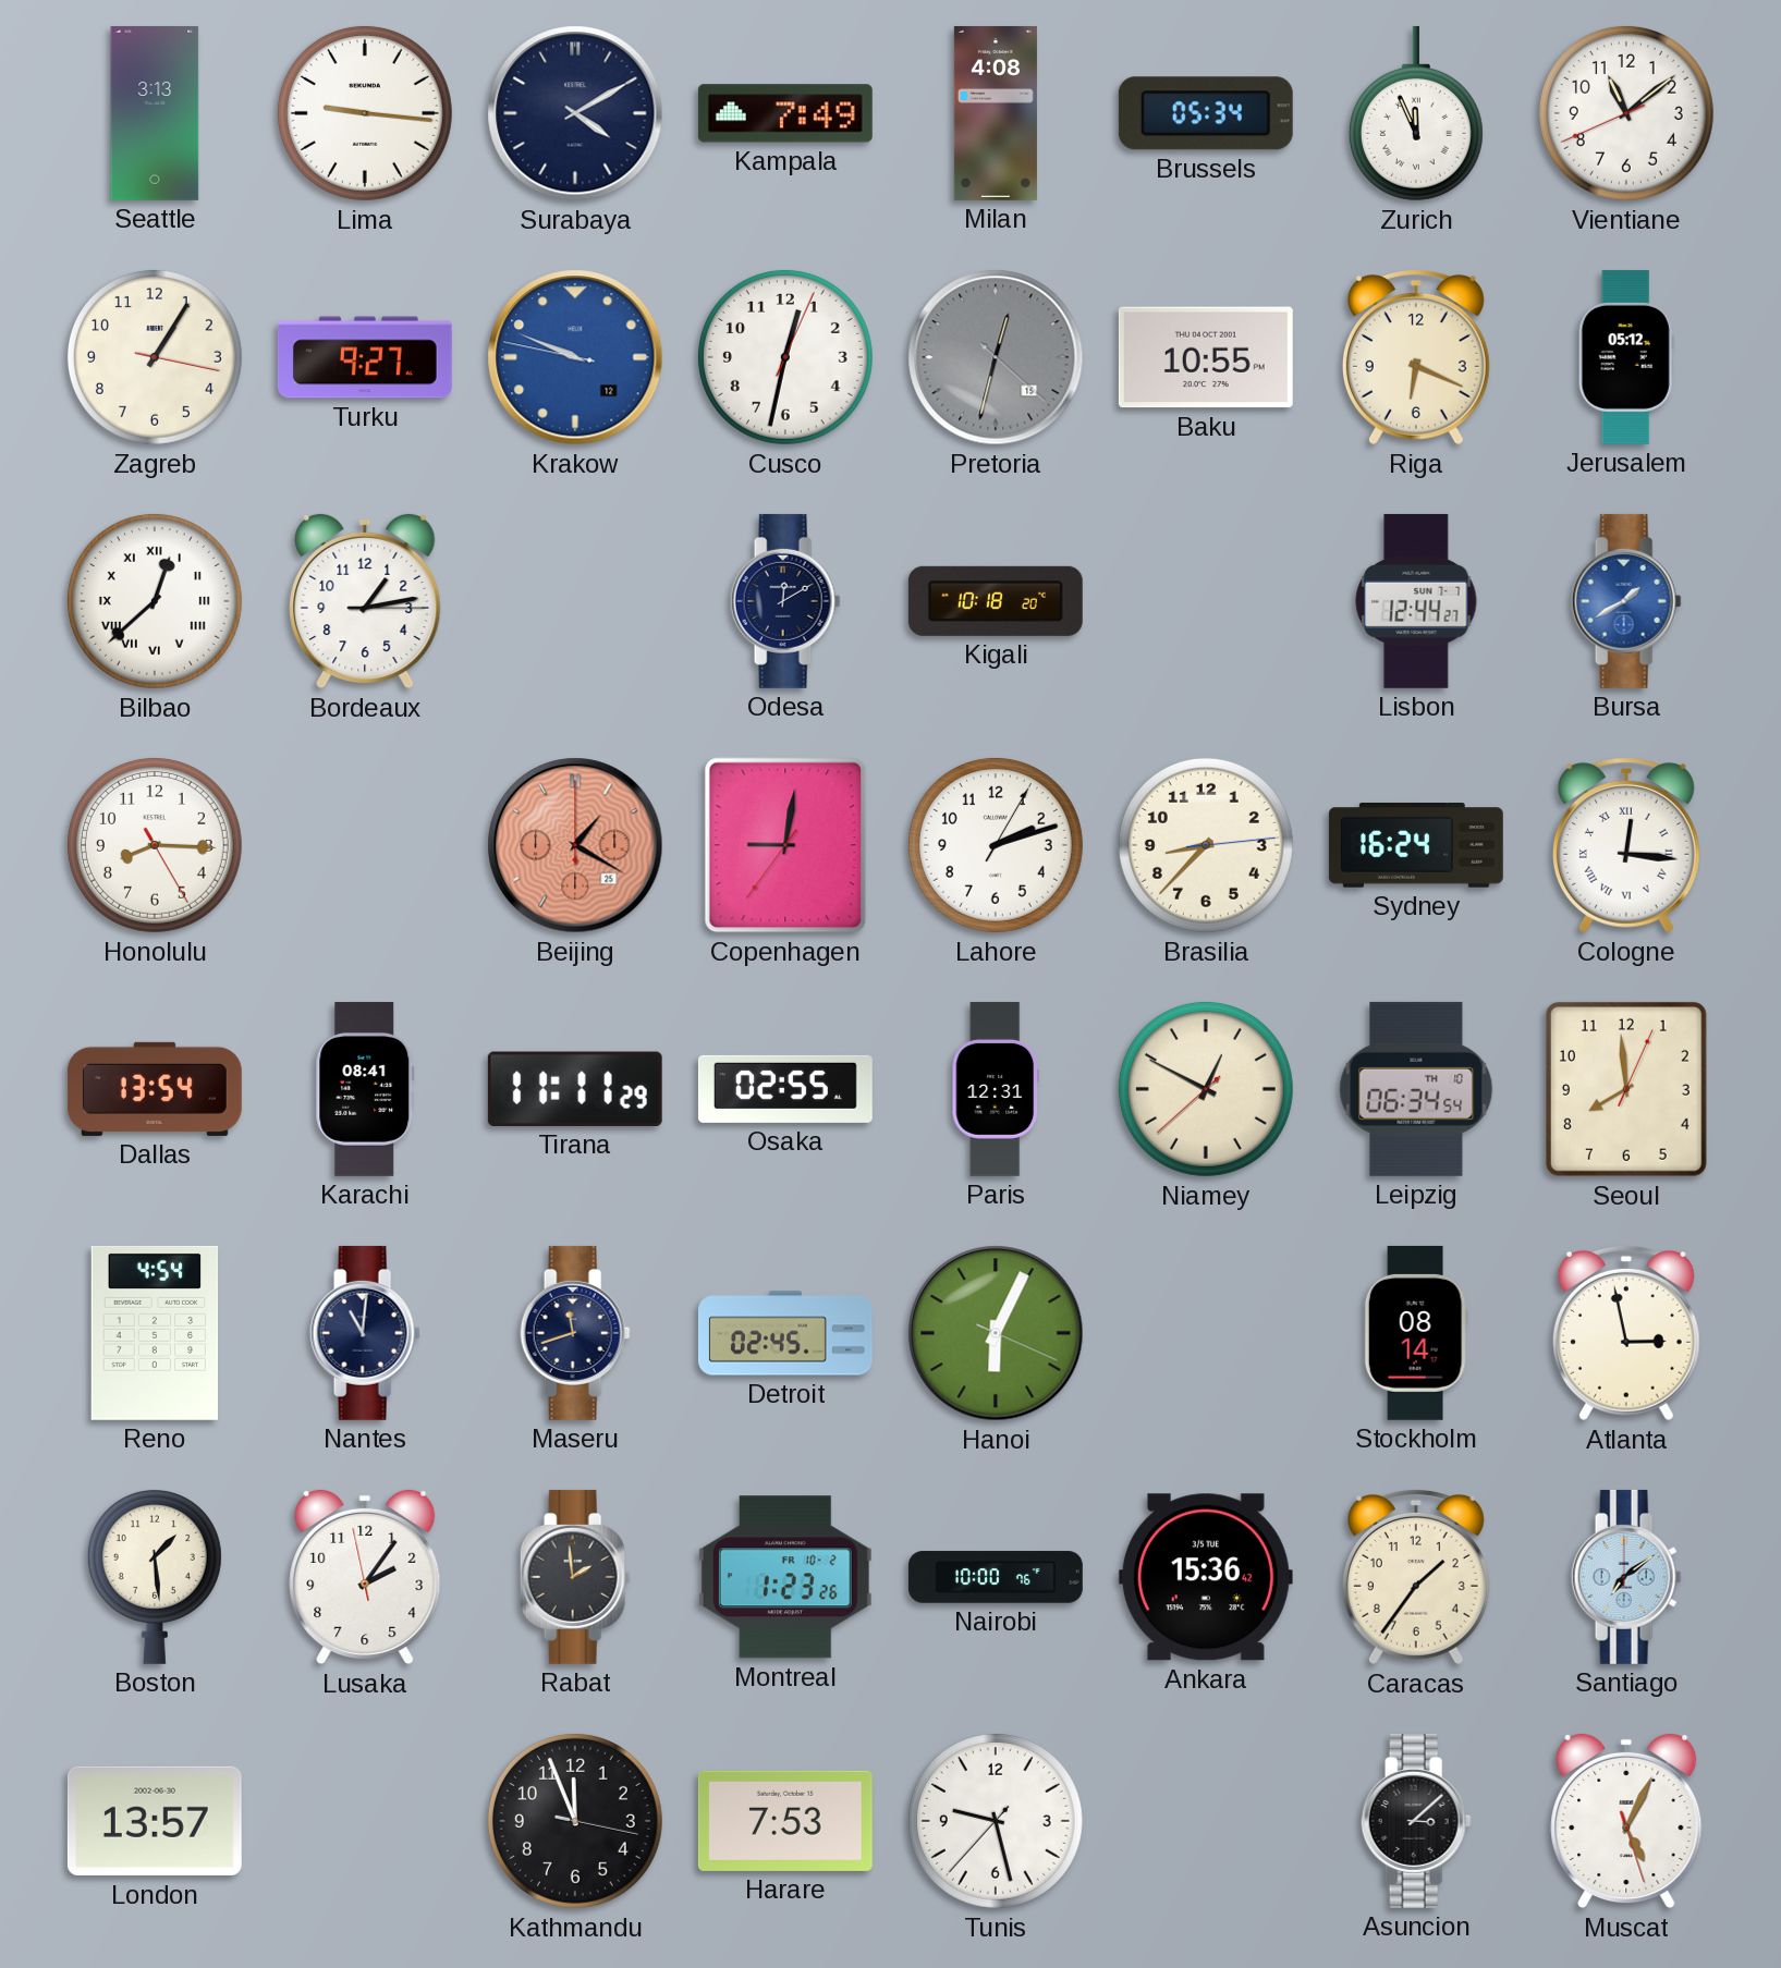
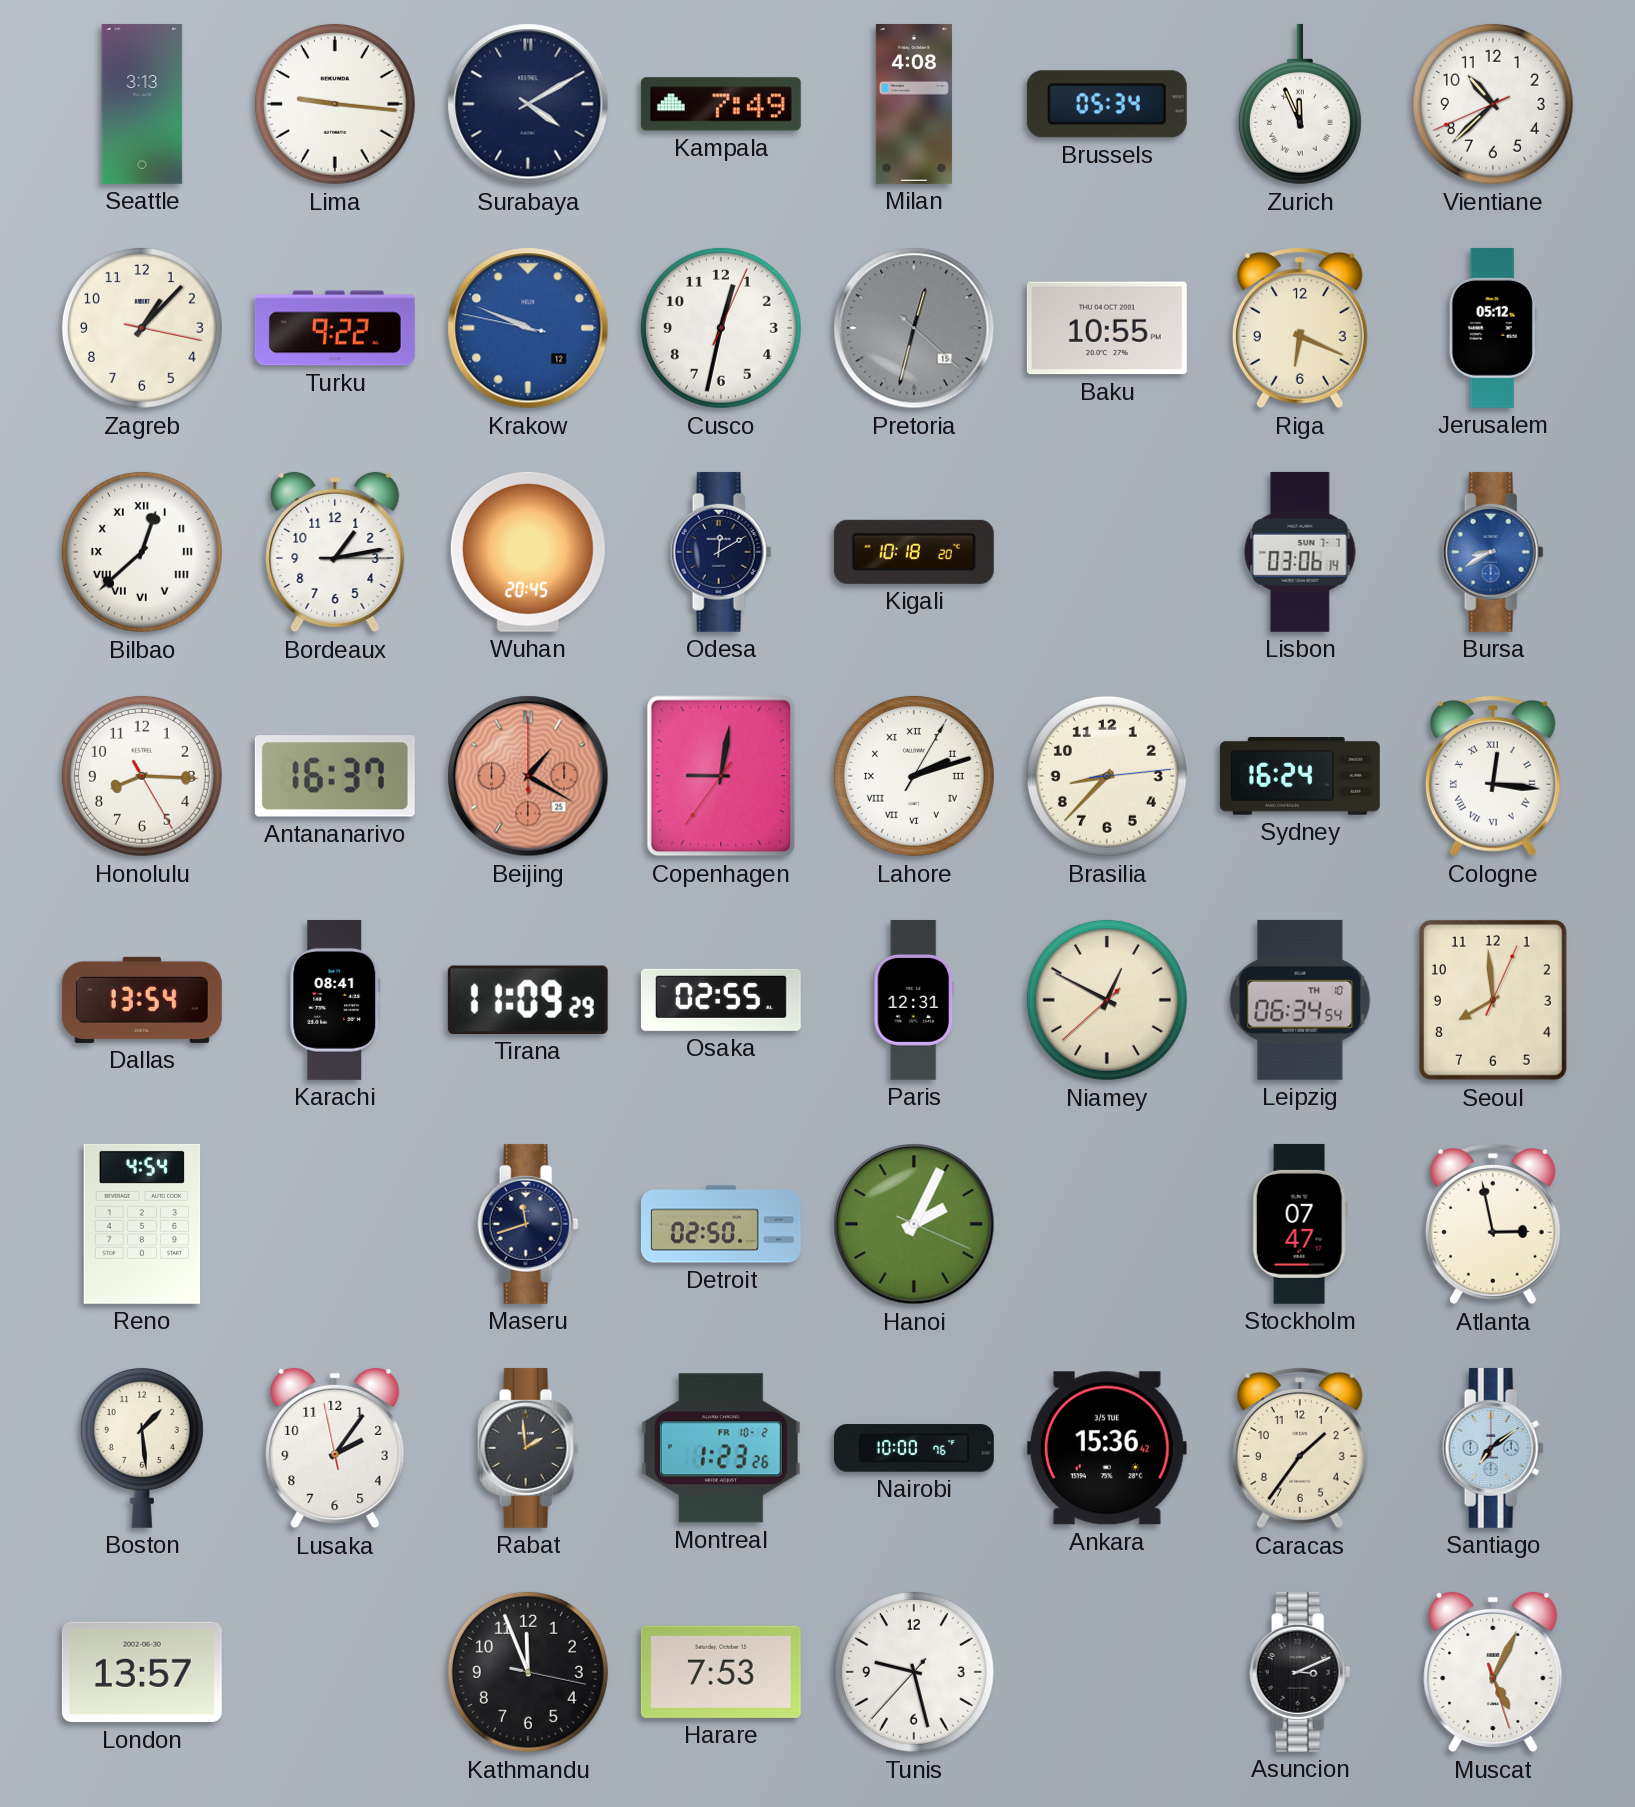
Vientiane: 11:08 -> 10:37
Zagreb: 1:05 -> 1:07
Turku: 9:27 -> 9:22
Wuhan: none -> 20:45
Lisbon: 12:44 -> 03:06
Bursa: 1:40 -> 8:40
Antananarivo: none -> 16:37
Lahore numerals: Arabic -> Roman
Tirana: 11:11 -> 11:09
Nantes: 11:01 -> none
Detroit: 02:45 -> 02:50
Hanoi: 6:04 -> 2:04
Stockholm: 08:14 -> 07:47
Asuncion: 3:08 -> 3:11
